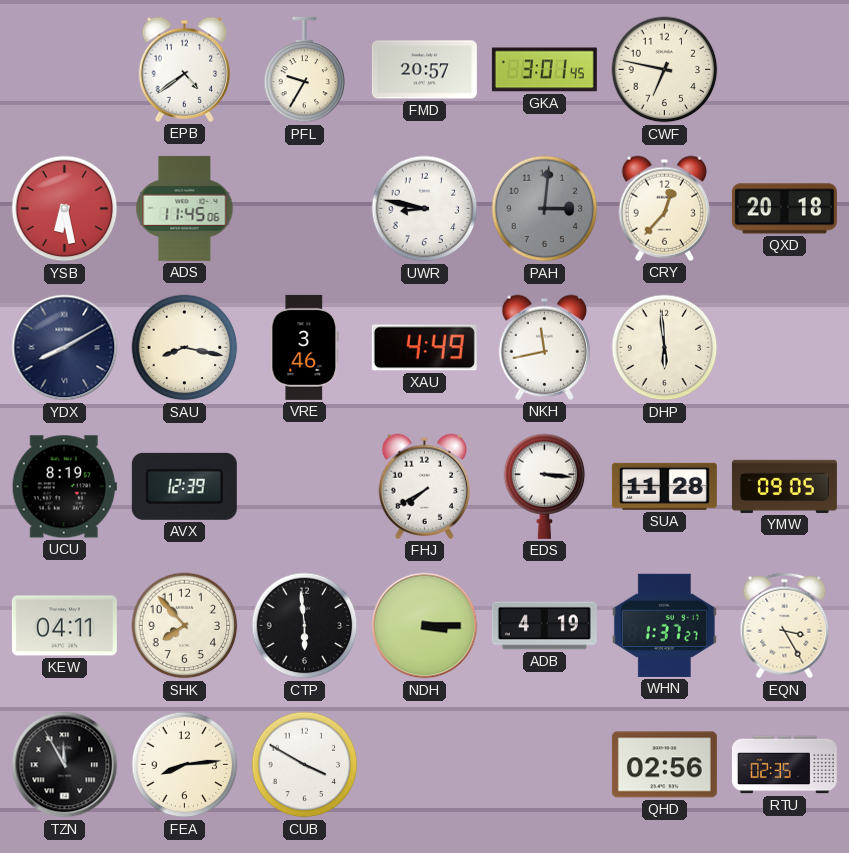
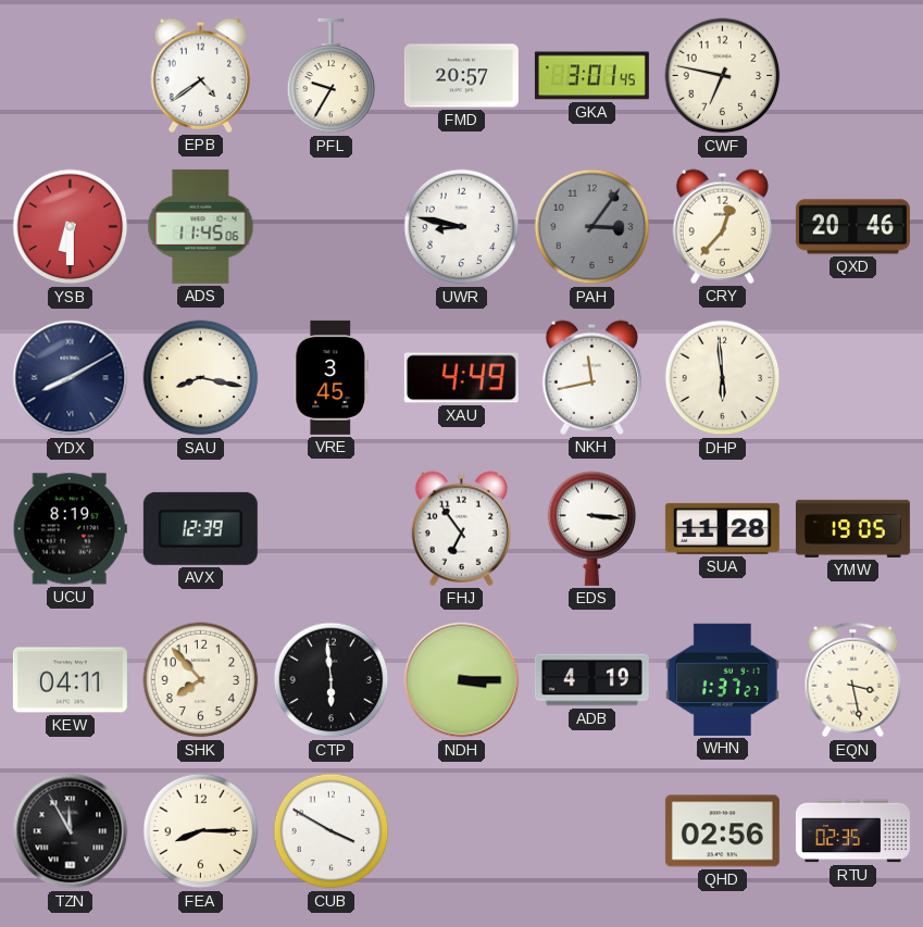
YSB: 6:28 -> 6:30
PAH: 3:01 -> 3:06
QXD: 20:18 -> 20:46
VRE: 3:46 -> 3:45
FHJ: 7:40 -> 6:54
YMW: 09:05 -> 19:05
EQN: 3:25 -> 3:28
FEA: 8:14 -> 8:15
